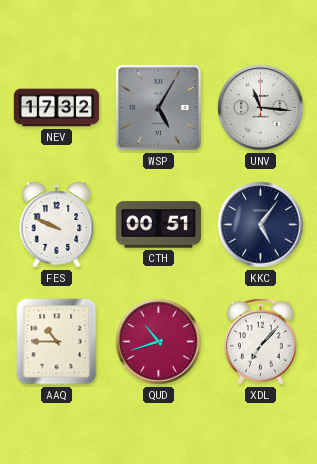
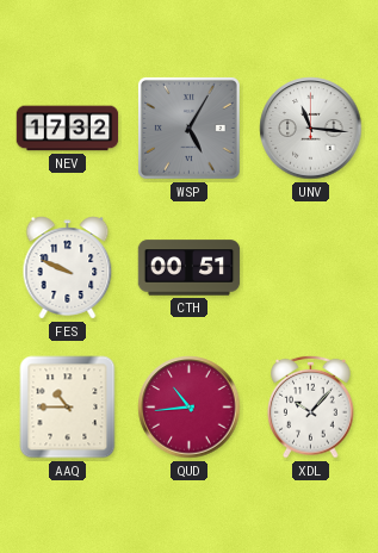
KKC: 5:06 -> none
QUD: 10:42 -> 10:44
XDL: 7:07 -> 10:07
